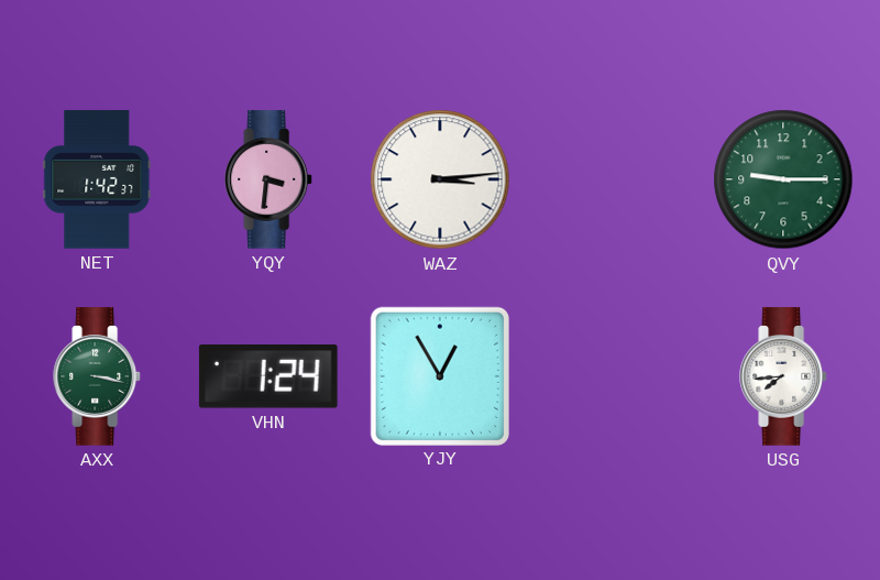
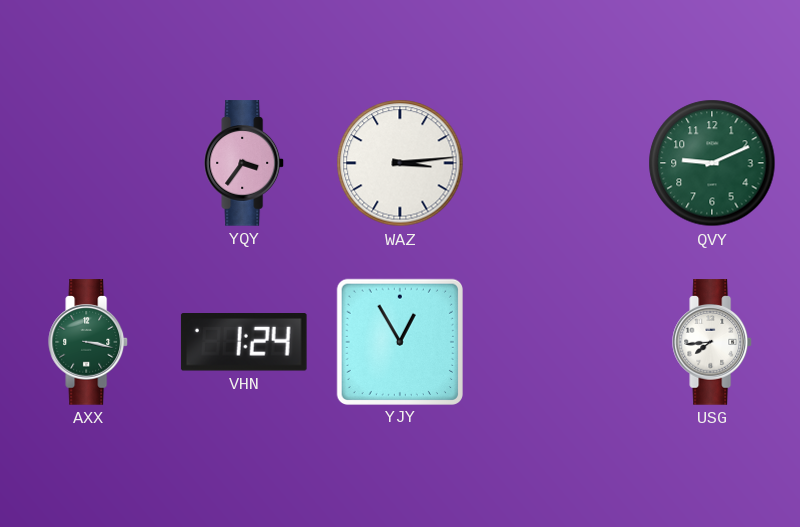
NET: 1:42 -> none
YQY: 3:31 -> 3:36
QVY: 9:15 -> 9:11
